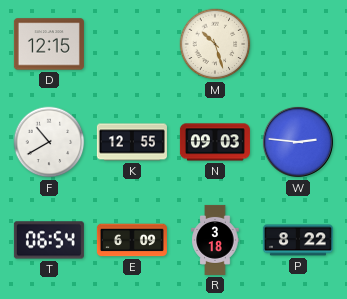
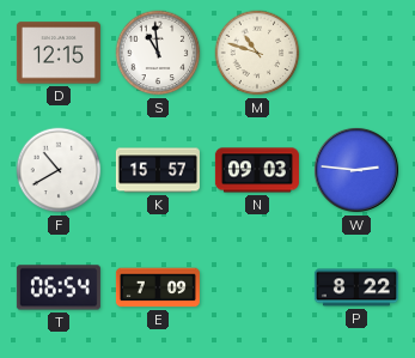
S: none -> 10:59
M: 10:27 -> 10:48
K: 12:55 -> 15:57
E: 6:09 -> 7:09
R: 3:18 -> none
